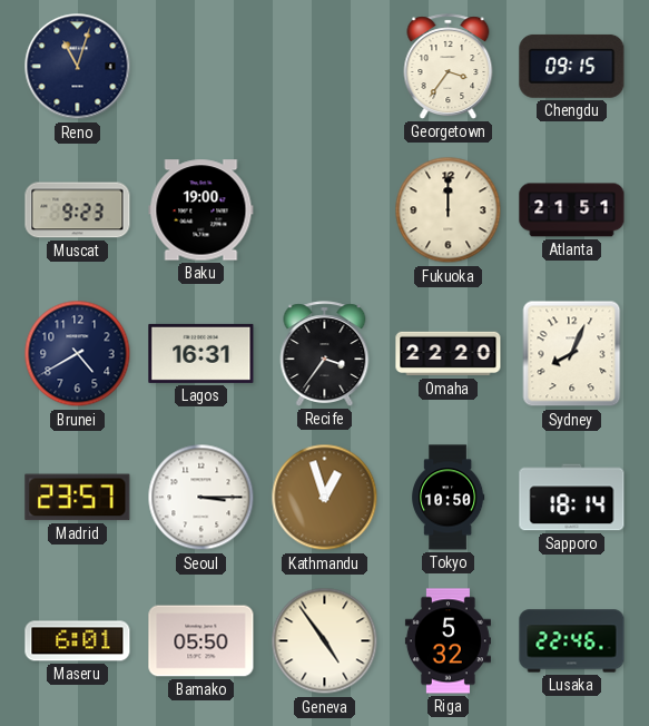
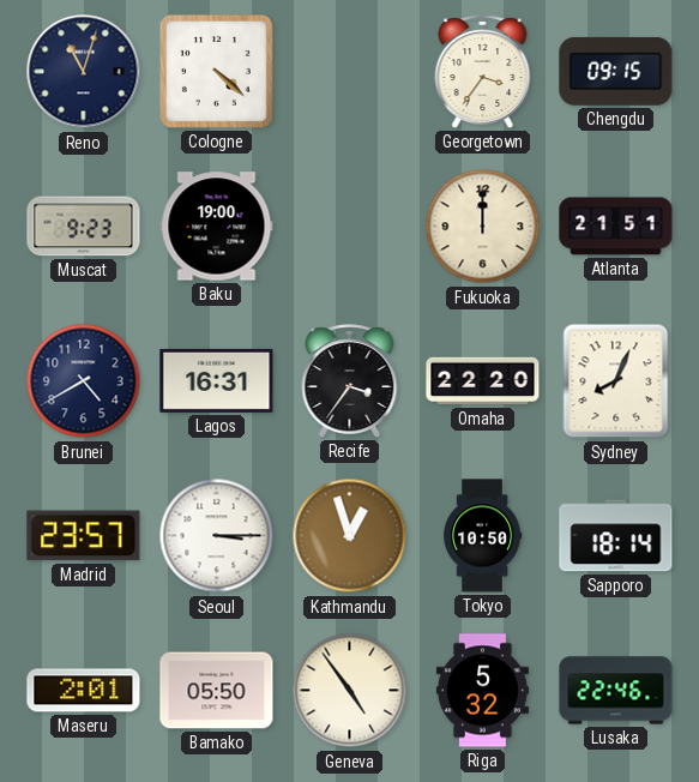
Cologne: none -> 4:22
Maseru: 6:01 -> 2:01
